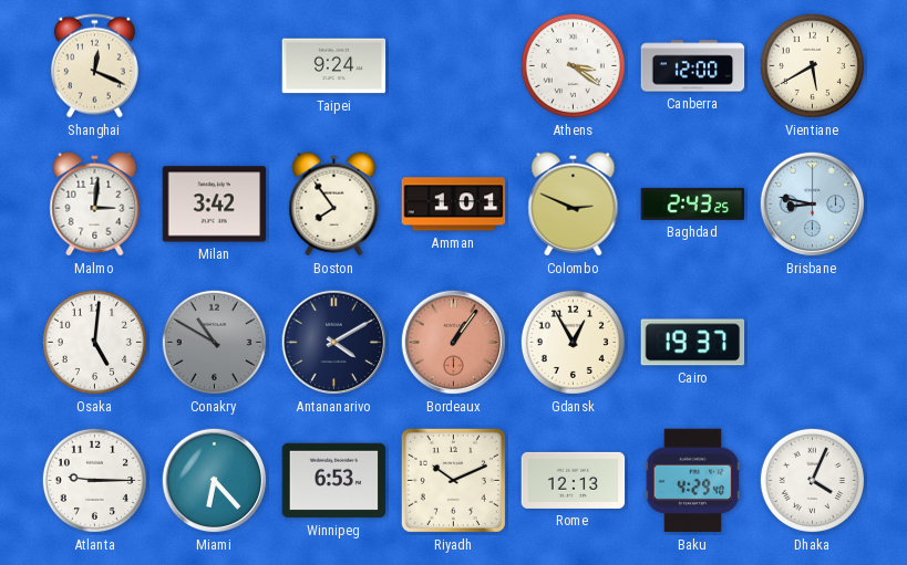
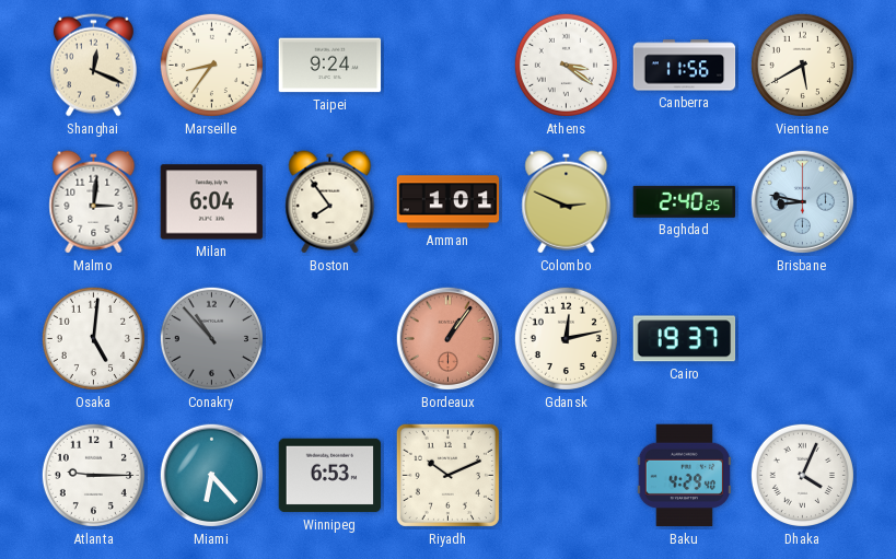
Marseille: none -> 8:36
Canberra: 12:00 -> 11:56
Milan: 3:42 -> 6:04
Baghdad: 2:43 -> 2:40
Conakry: 10:50 -> 10:53
Antananarivo: 4:10 -> none
Gdansk: 12:55 -> 12:13
Rome: 12:13 -> none
